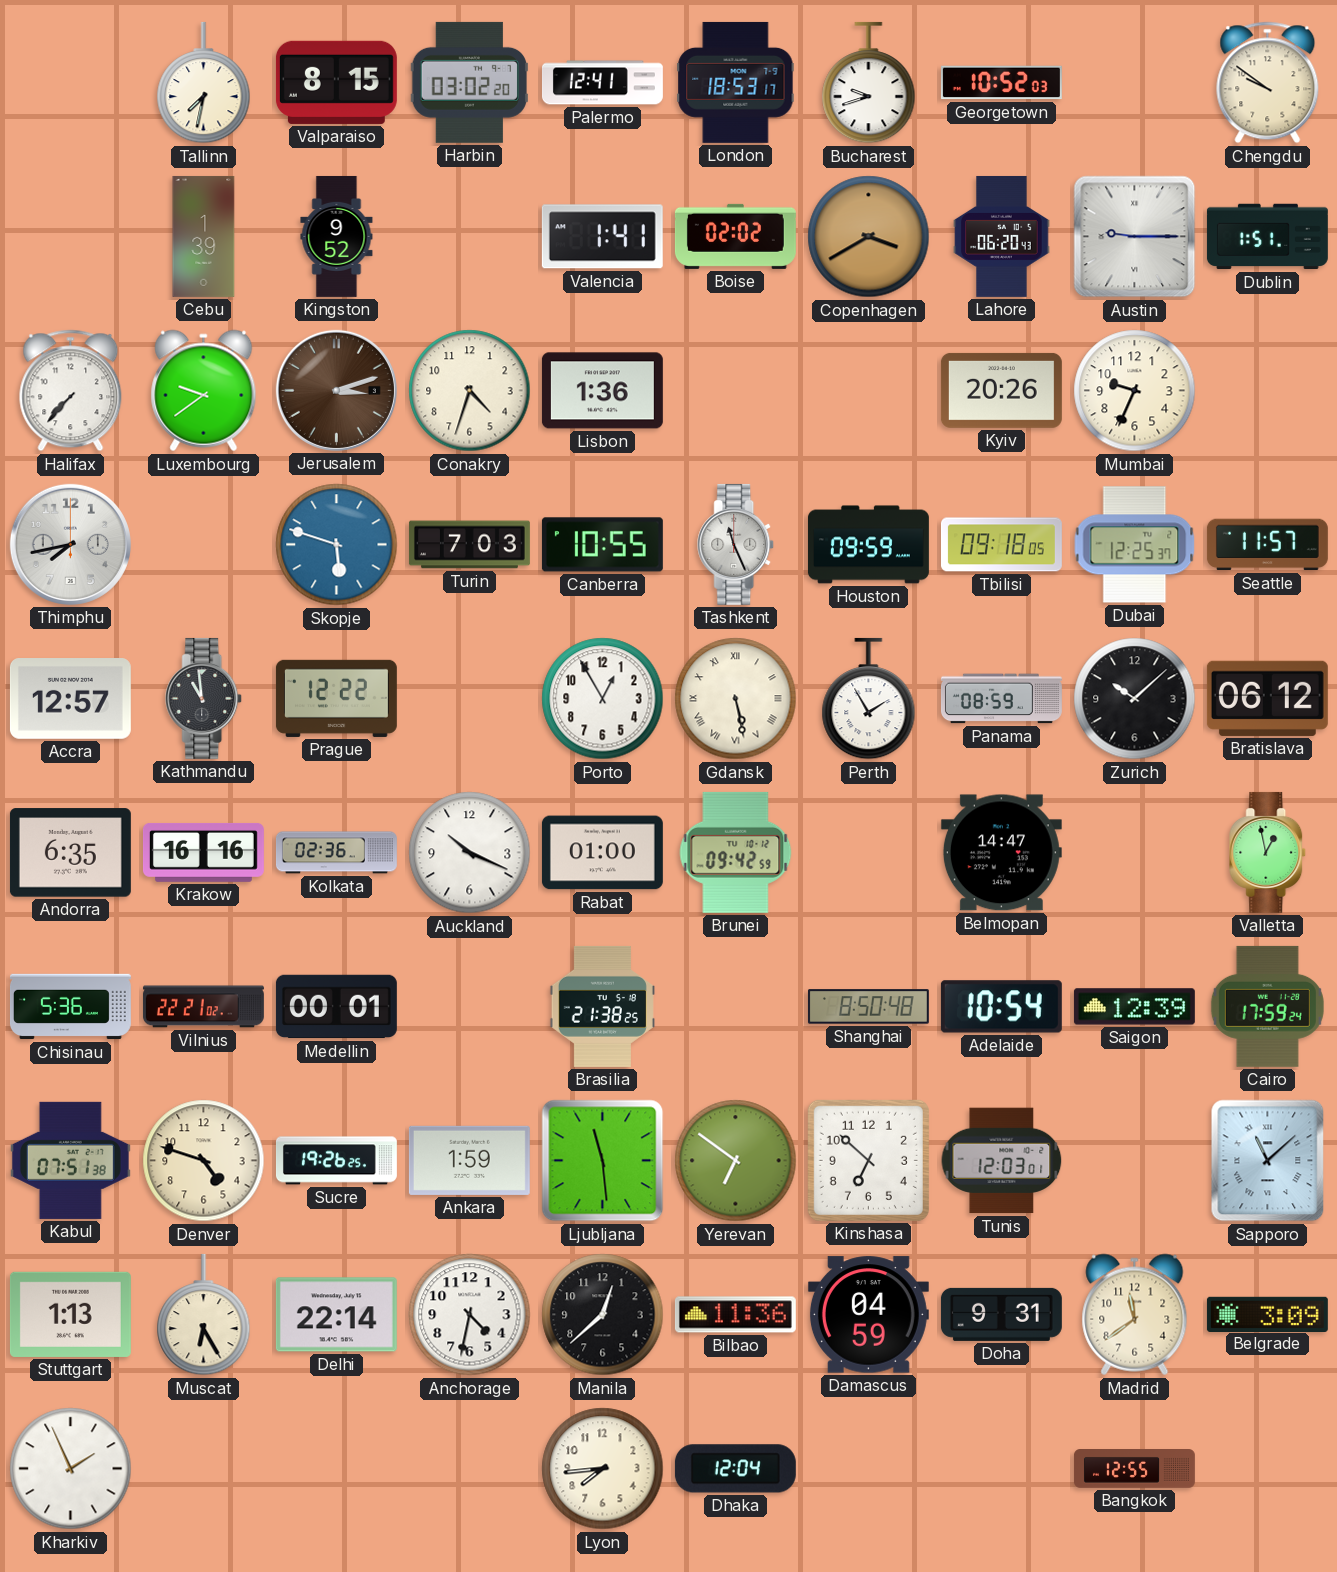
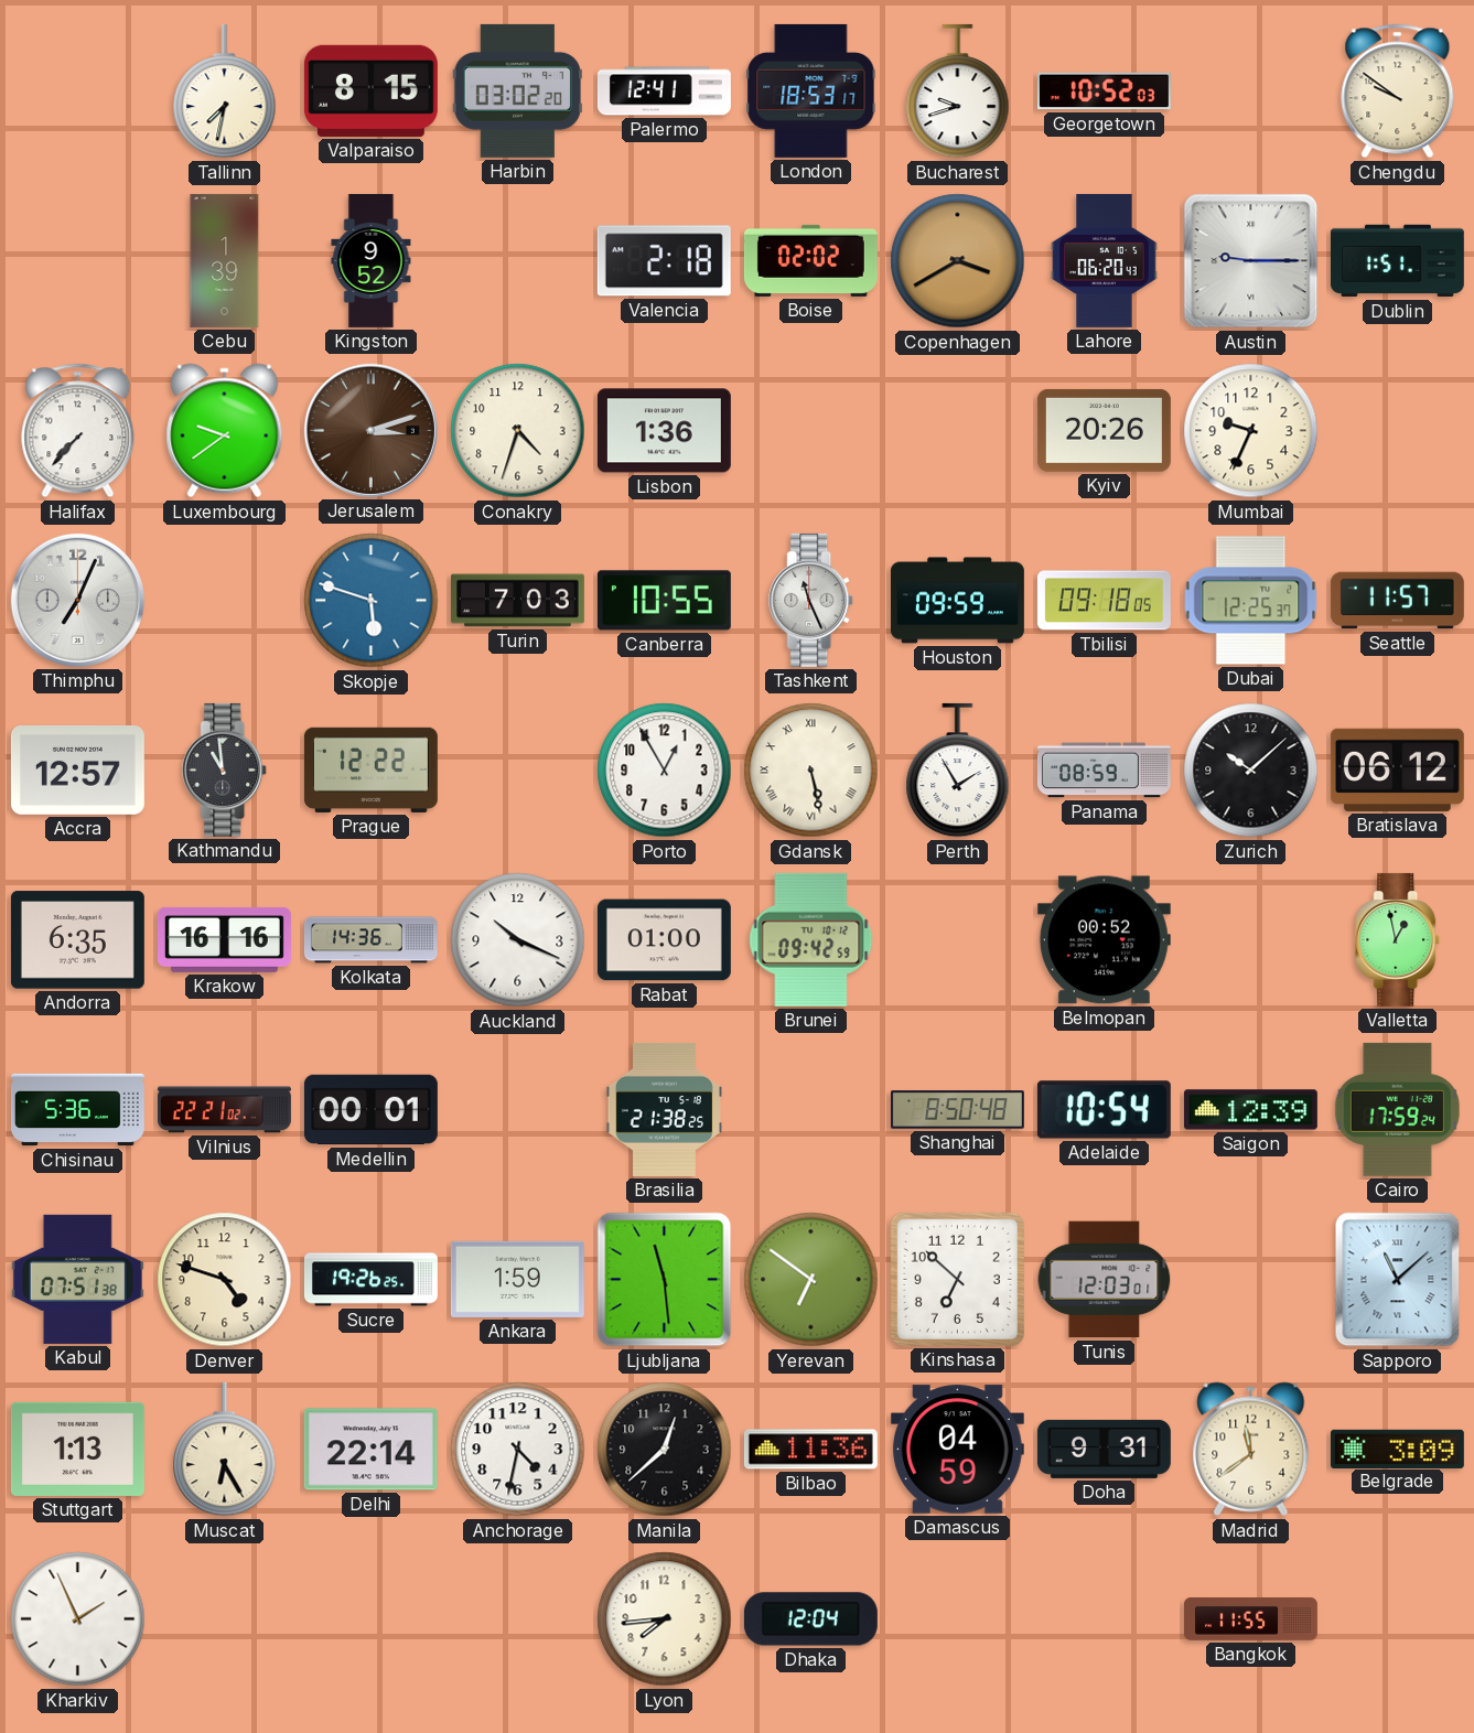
Valencia: 1:41 -> 2:18
Thimphu: 7:43 -> 7:04
Kolkata: 02:36 -> 14:36
Belmopan: 14:47 -> 00:52
Bangkok: 12:55 -> 11:55
